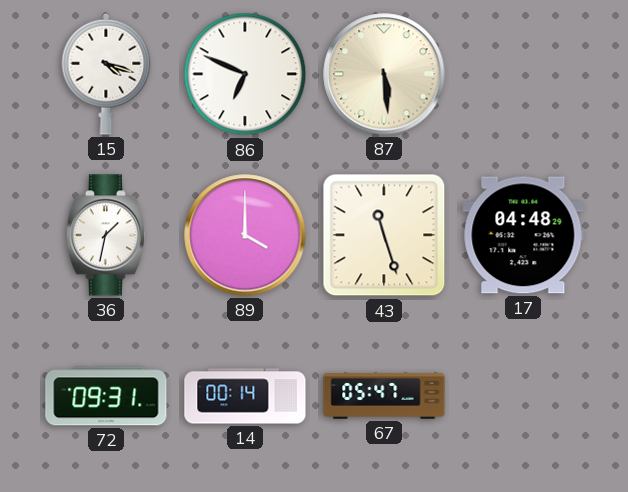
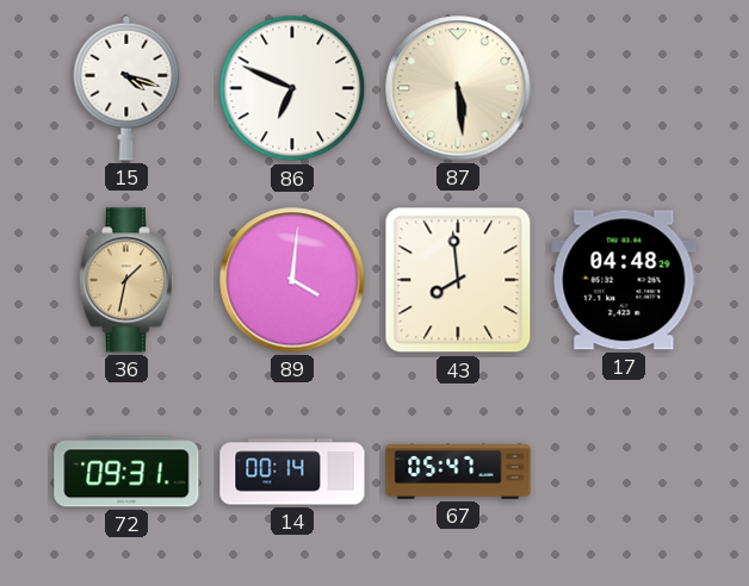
36 dial: white -> champagne
89: 4:00 -> 4:01
43: 11:27 -> 7:59
